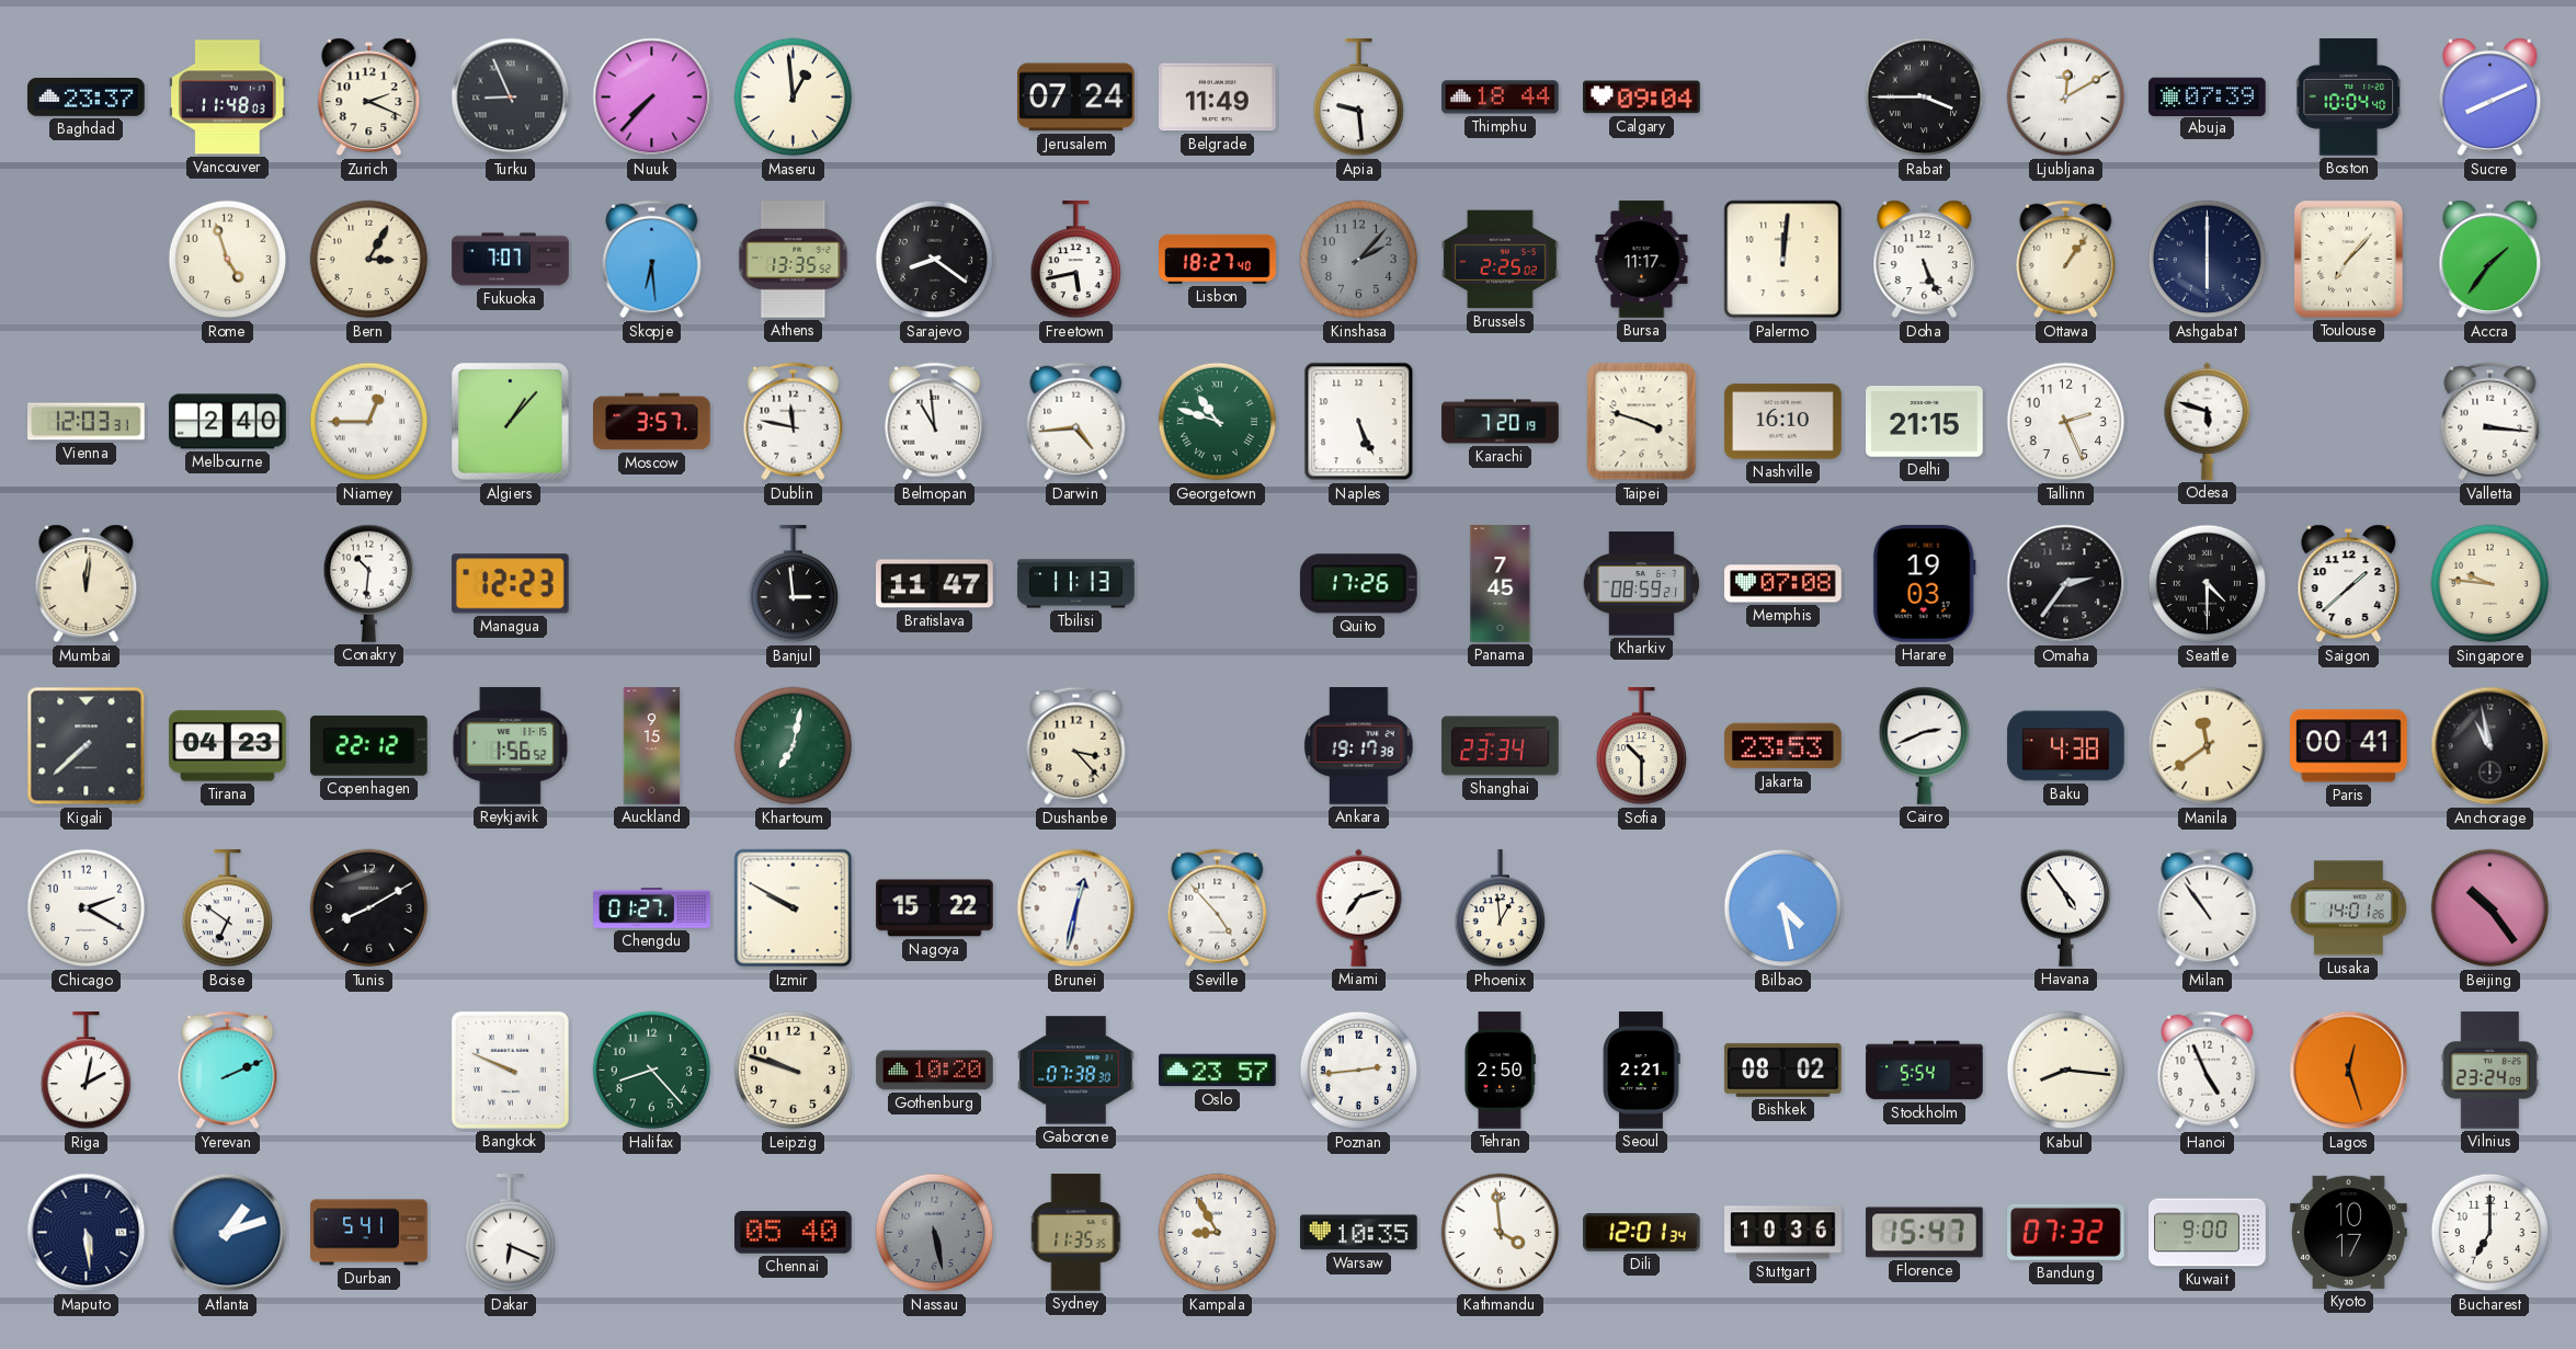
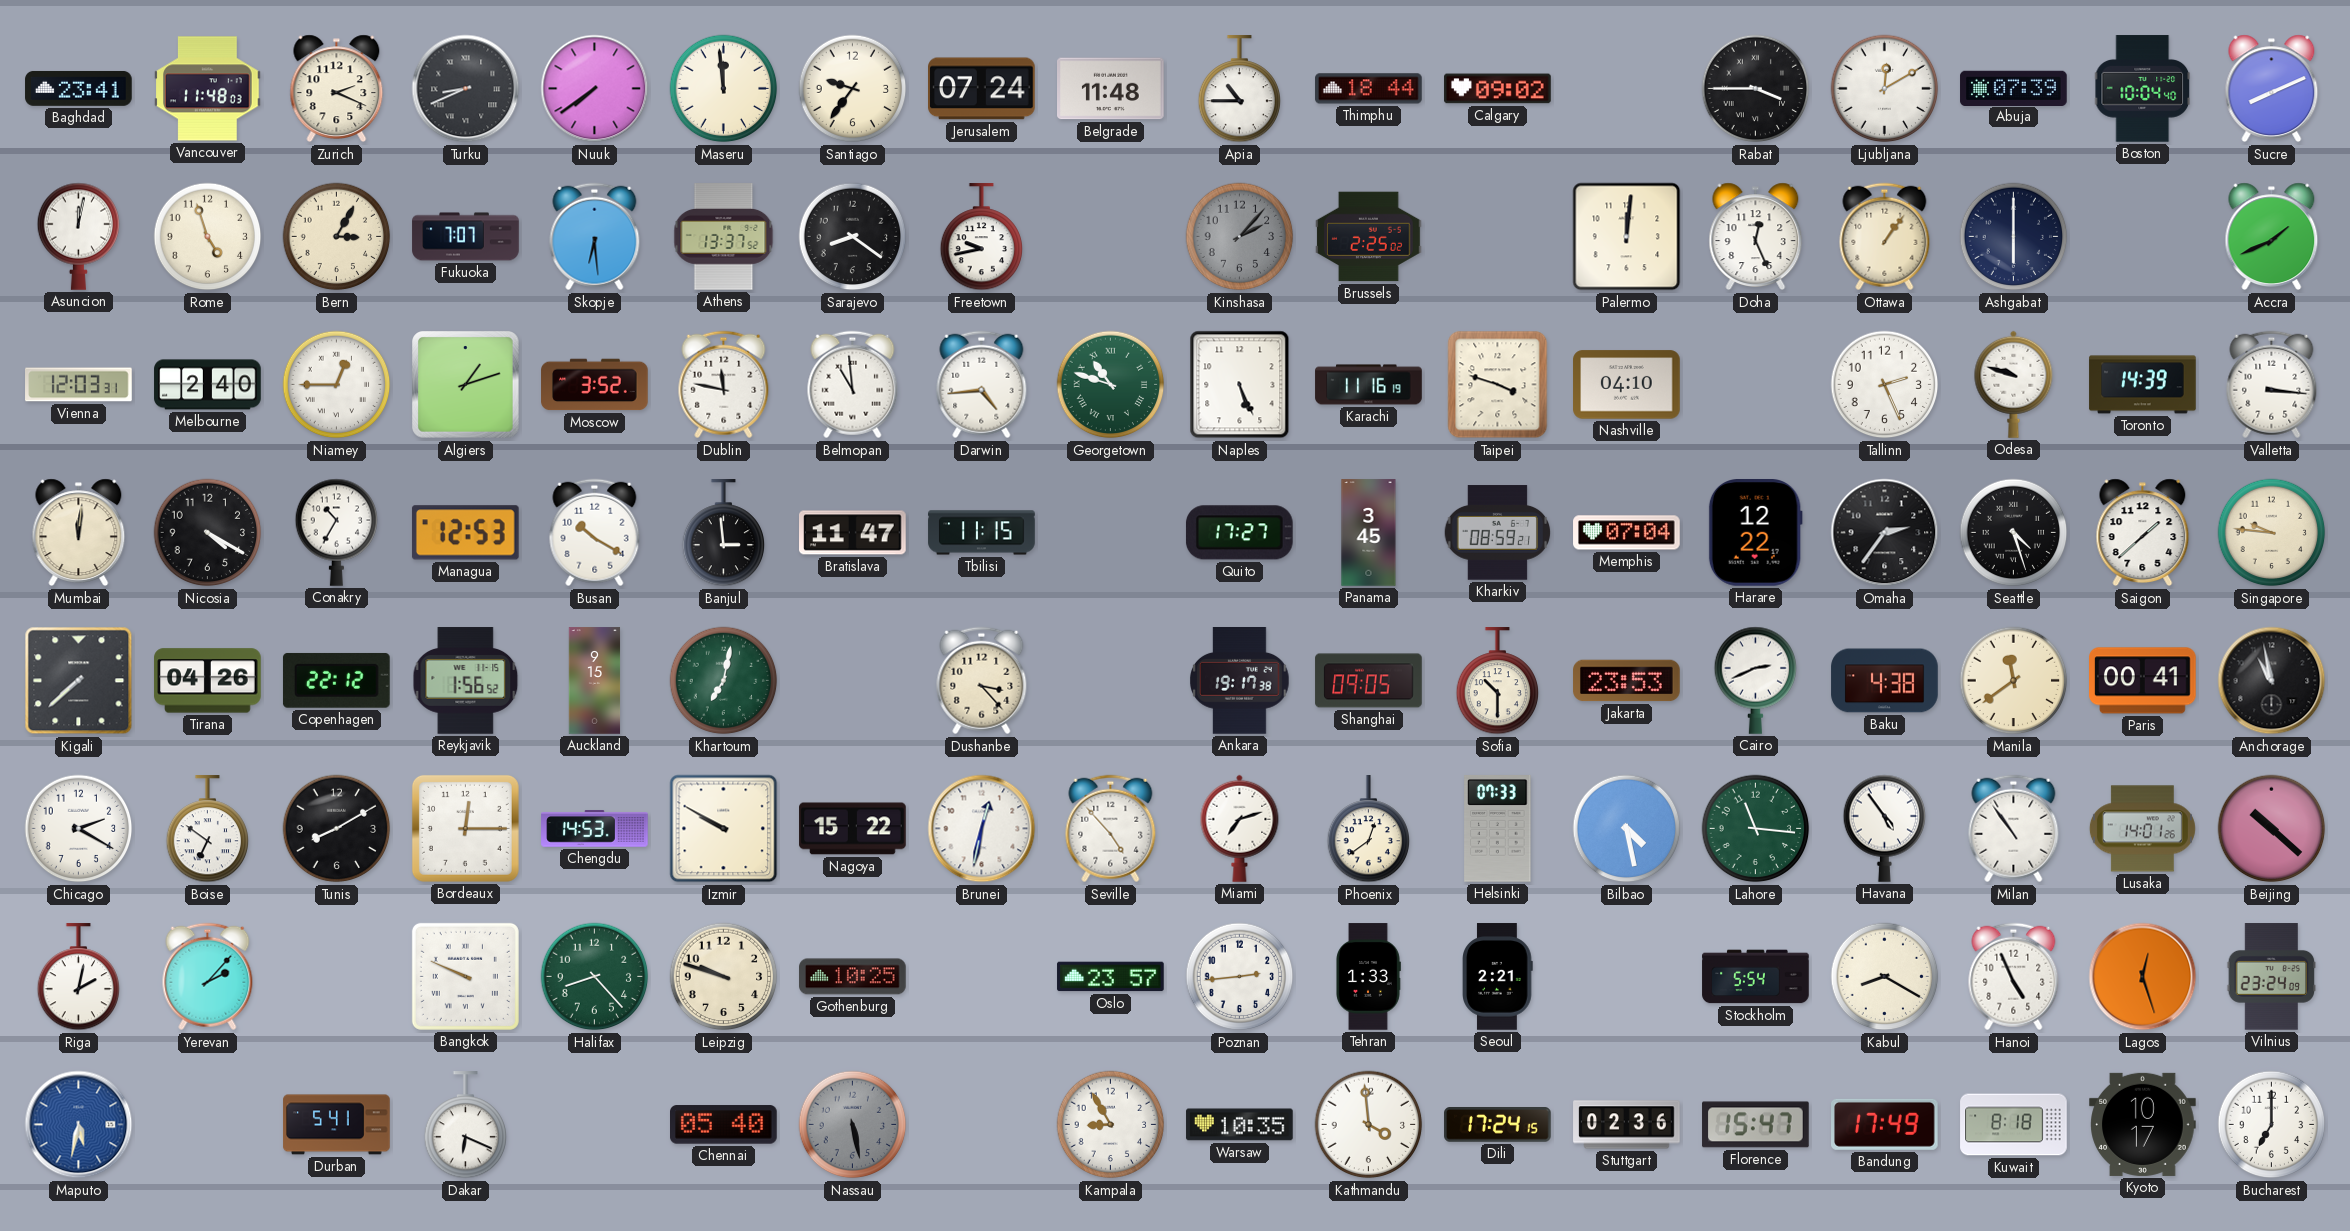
Baghdad: 23:37 -> 23:41
Turku: 8:56 -> 8:41
Nuuk: 7:37 -> 7:39
Maseru: 12:59 -> 11:59
Santiago: none -> 9:36
Belgrade: 11:49 -> 11:48
Apia: 9:29 -> 10:45
Calgary: 09:04 -> 09:02
Asuncion: none -> 12:02
Athens: 13:35 -> 13:37
Freetown: 5:43 -> 9:43
Lisbon: 18:27 -> none
Bursa: 11:17 -> none
Doha: 5:26 -> 12:26
Toulouse: 7:07 -> none
Accra: 1:36 -> 1:41
Algiers: 1:07 -> 1:12
Moscow: 3:57 -> 3:52
Karachi: 7:20 -> 11:16
Nashville: 16:10 -> 04:10
Delhi: 21:15 -> none
Odesa: 5:48 -> 9:48
Toronto: none -> 14:39
Nicosia: none -> 4:20
Conakry: 10:31 -> 10:35
Managua: 12:23 -> 12:53
Busan: none -> 10:20
Tbilisi: 11:13 -> 11:15
Quito: 17:26 -> 17:27
Panama: 7:45 -> 3:45
Memphis: 07:08 -> 07:04
Harare: 19:03 -> 12:22
Seattle: 4:30 -> 4:27
Tirana: 04:23 -> 04:26
Shanghai: 23:34 -> 09:05
Bordeaux: none -> 12:15
Chengdu: 01:27 -> 14:53
Phoenix: 12:59 -> 12:39
Helsinki: none -> 07:33
Lahore: none -> 11:16
Beijing: 10:24 -> 10:22
Yerevan: 2:11 -> 2:07
Gothenburg: 10:20 -> 10:25
Gaborone: 07:38 -> none
Tehran: 2:50 -> 1:33
Bishkek: 08:02 -> none
Kabul: 8:16 -> 8:20
Maputo: 5:29 -> 5:32
Maputo dial: navy -> blue
Atlanta: 1:12 -> none
Sydney: 11:35 -> none
Dili: 12:01 -> 17:24
Stuttgart: 10:36 -> 02:36
Bandung: 07:32 -> 17:49
Kuwait: 9:00 -> 8:18
